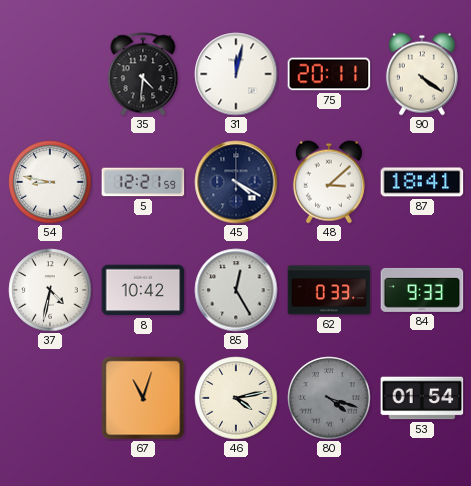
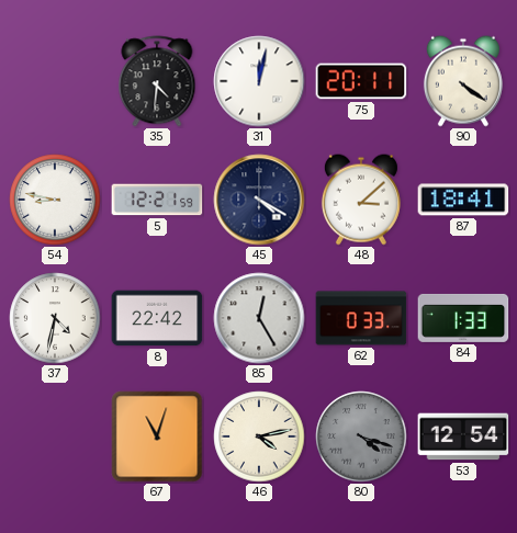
8: 10:42 -> 22:42
84: 9:33 -> 1:33
53: 01:54 -> 12:54
